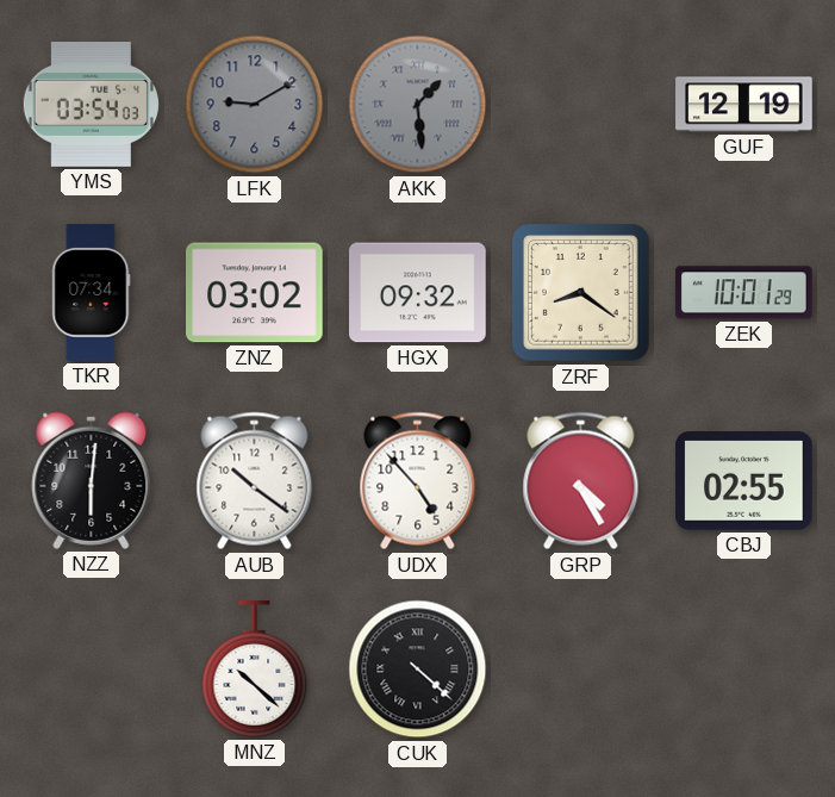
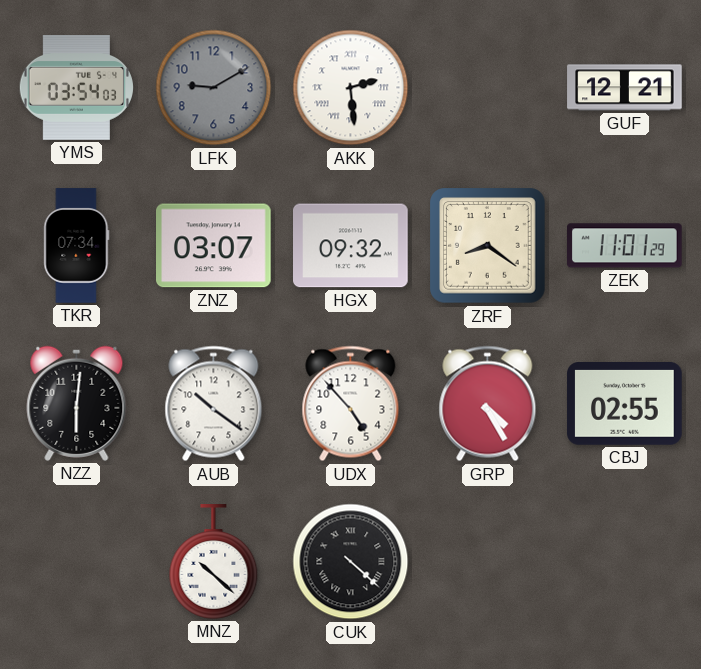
AKK: 1:29 -> 2:29
AKK dial: grey -> white
GUF: 12:19 -> 12:21
ZNZ: 03:02 -> 03:07
ZEK: 10:01 -> 11:01
